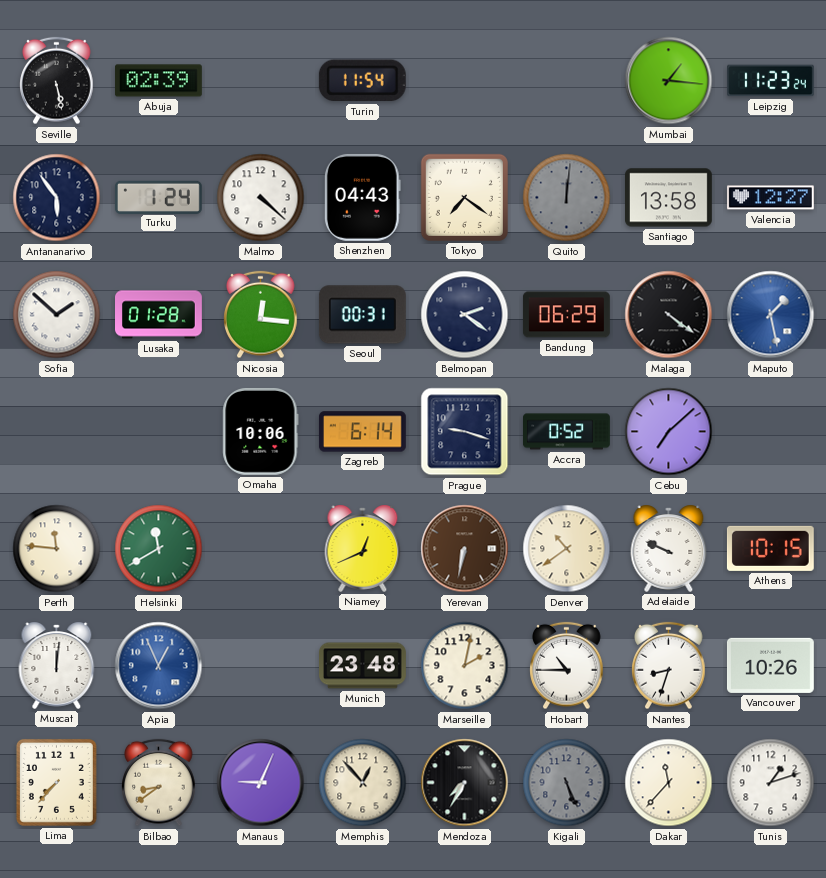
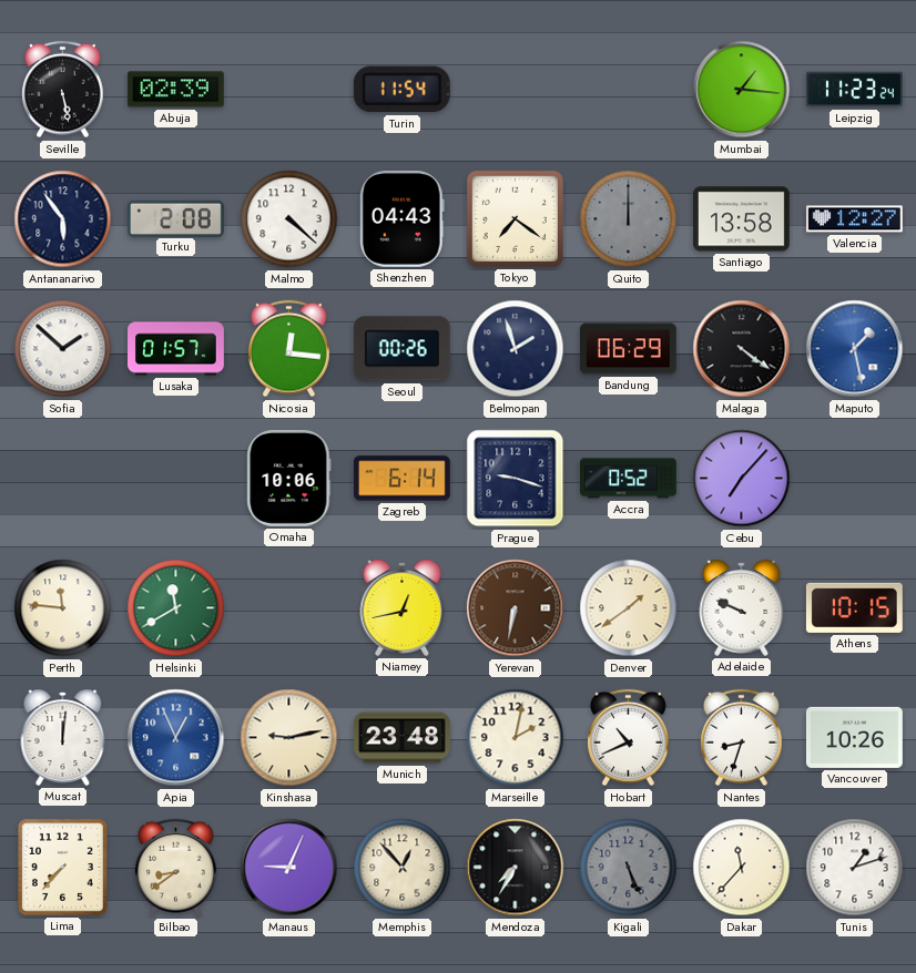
Turku: 1:24 -> 2:08
Quito: 12:01 -> 12:00
Lusaka: 01:28 -> 01:57
Seoul: 00:31 -> 00:26
Belmopan: 2:21 -> 1:57
Cebu: 7:08 -> 7:07
Niamey: 12:41 -> 12:43
Denver: 10:39 -> 1:39
Kinshasa: none -> 9:13
Hobart: 10:45 -> 10:41
